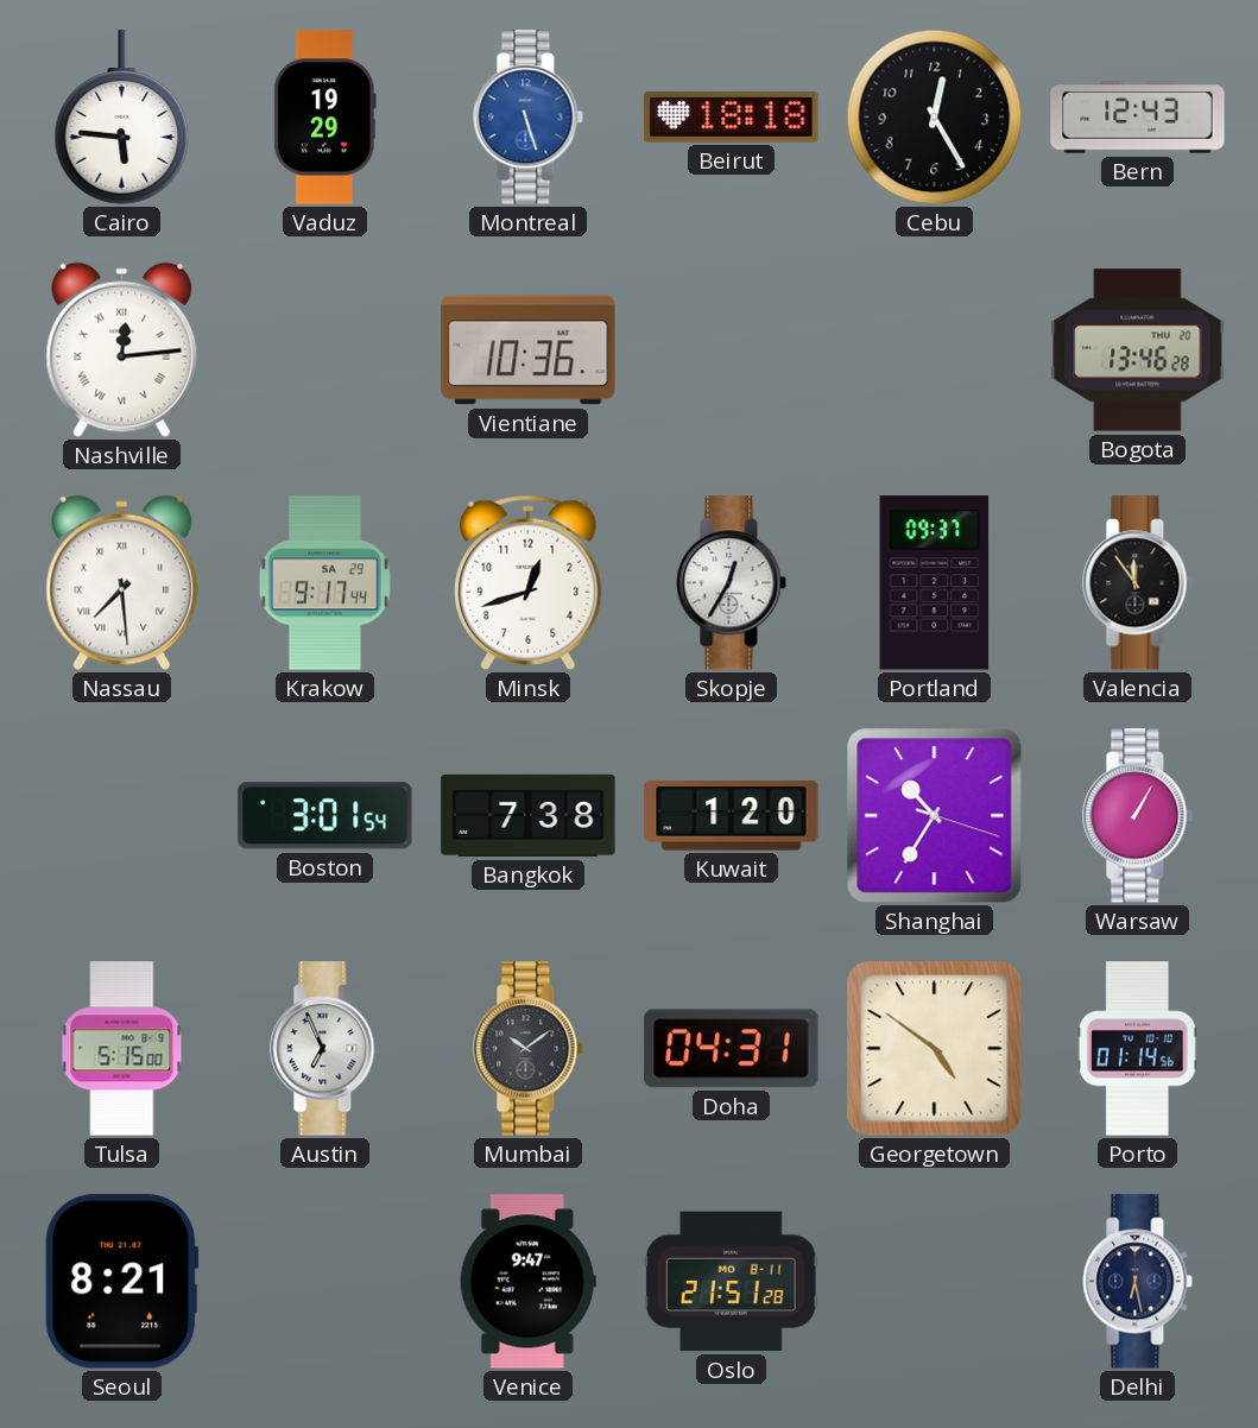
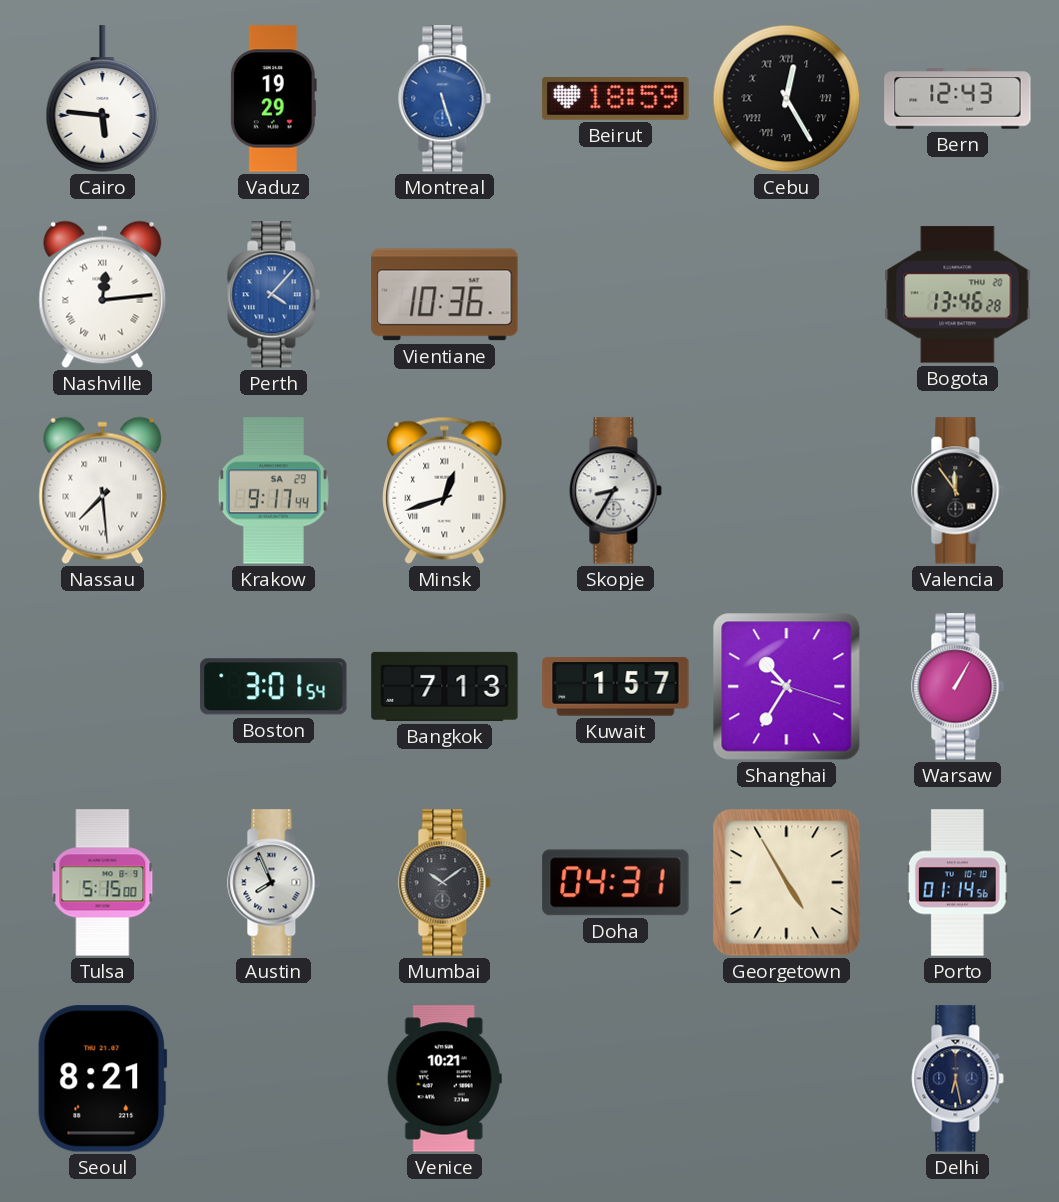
Beirut: 18:18 -> 18:59
Cebu numerals: Arabic -> Roman
Perth: none -> 4:07
Minsk numerals: Arabic -> Roman
Skopje: 12:35 -> 8:35
Portland: 09:37 -> none
Bangkok: 7:38 -> 7:13
Kuwait: 1:20 -> 1:57
Austin: 6:56 -> 7:56
Georgetown: 4:51 -> 4:55
Venice: 9:47 -> 10:21
Oslo: 21:51 -> none
